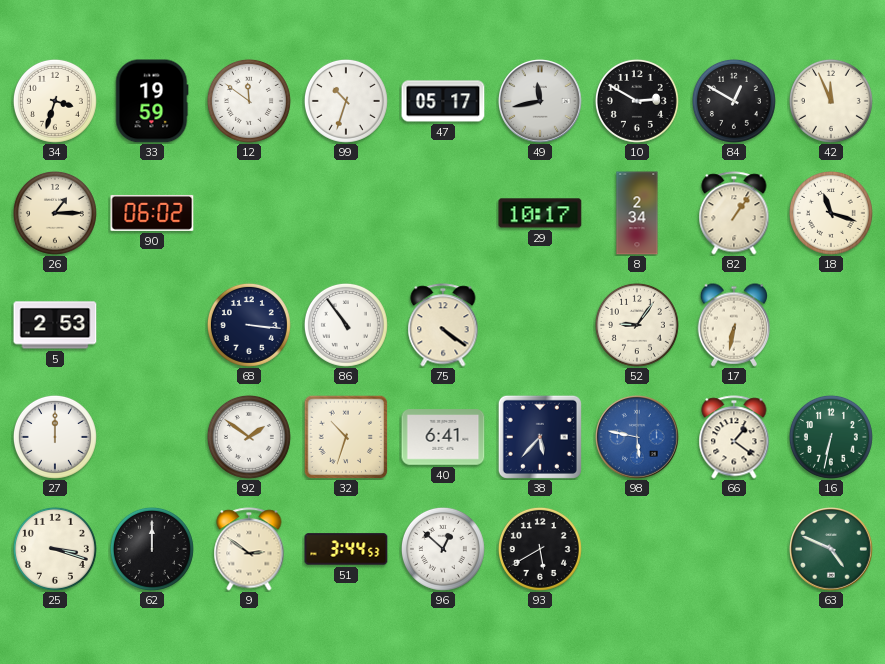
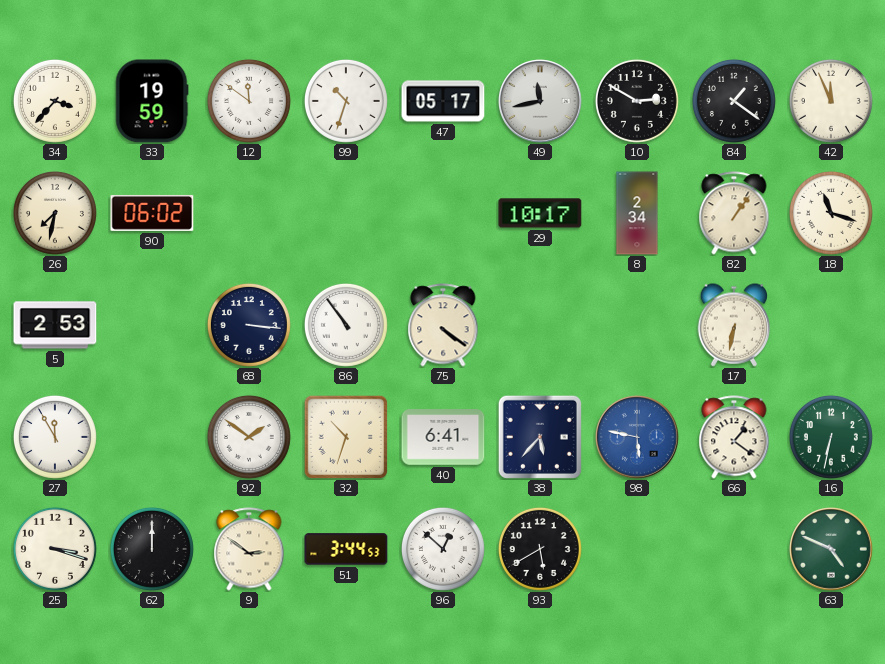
34: 3:33 -> 3:37
84: 12:50 -> 1:21
26: 1:15 -> 7:32
52: 9:06 -> none
27: 12:00 -> 11:55
